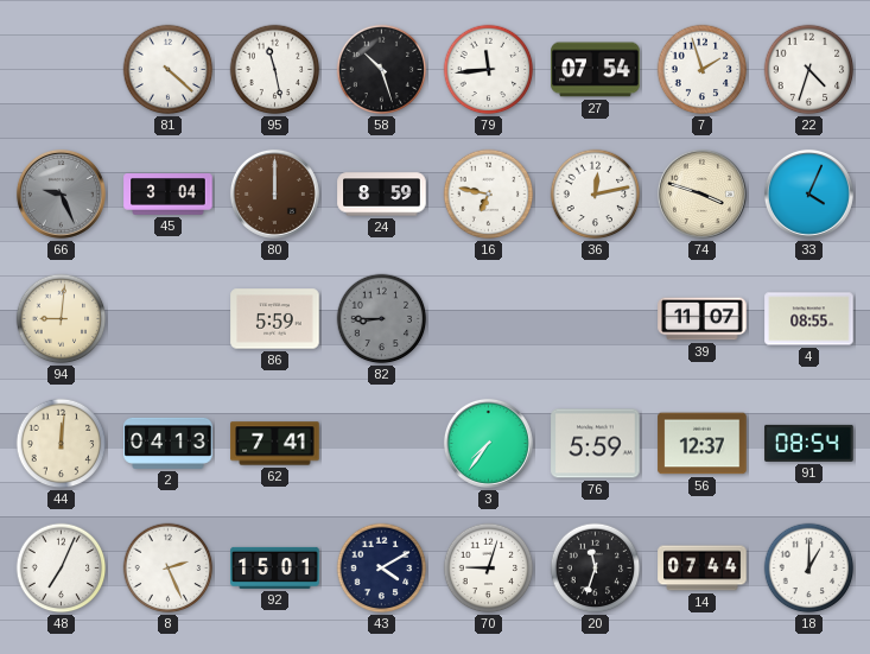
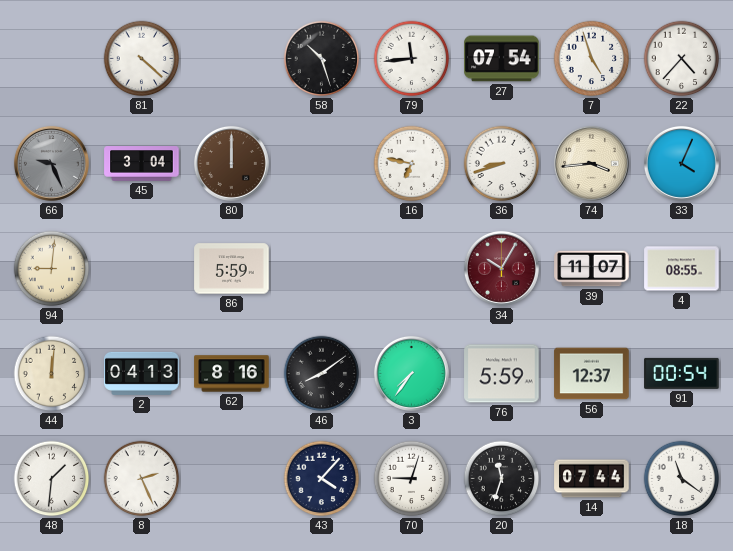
95: 11:28 -> none
7: 1:57 -> 4:57
22: 4:33 -> 4:37
24: 8:59 -> none
36: 12:13 -> 8:42
74: 3:48 -> 3:44
82: 8:45 -> none
34: none -> 10:05
62: 7:41 -> 8:16
46: none -> 8:09
91: 08:54 -> 00:54
48: 7:04 -> 1:31
92: 15:01 -> none
43: 4:10 -> 4:07
18: 1:00 -> 11:21
